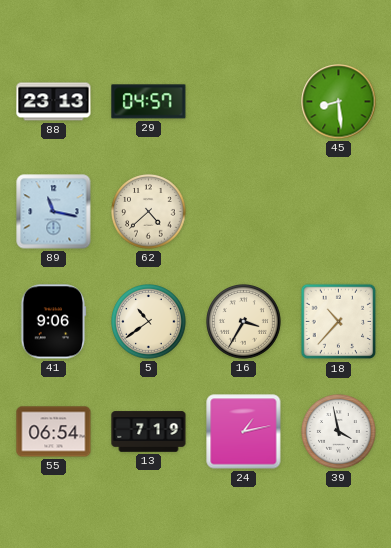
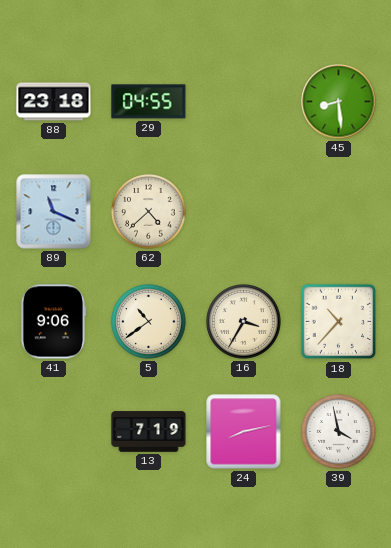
88: 23:13 -> 23:18
29: 04:57 -> 04:55
89: 11:17 -> 11:19
55: 06:54 -> none
24: 1:13 -> 8:13
